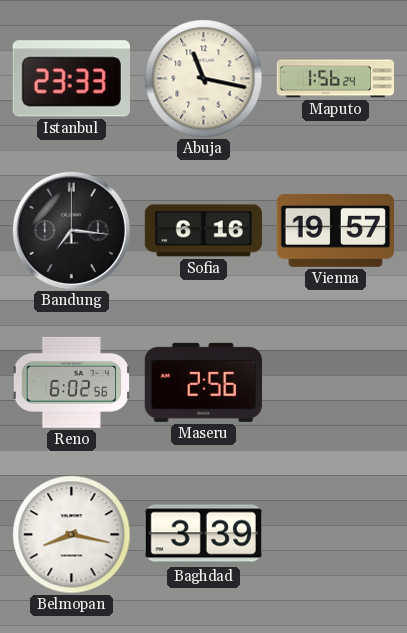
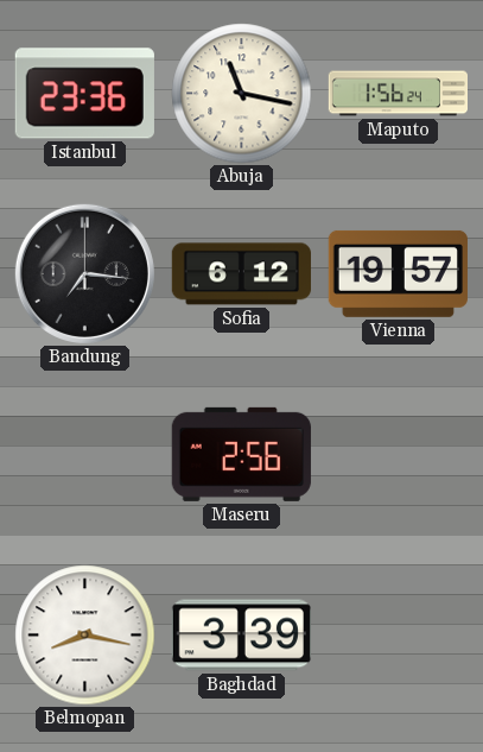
Istanbul: 23:33 -> 23:36
Sofia: 6:16 -> 6:12
Reno: 6:02 -> none
